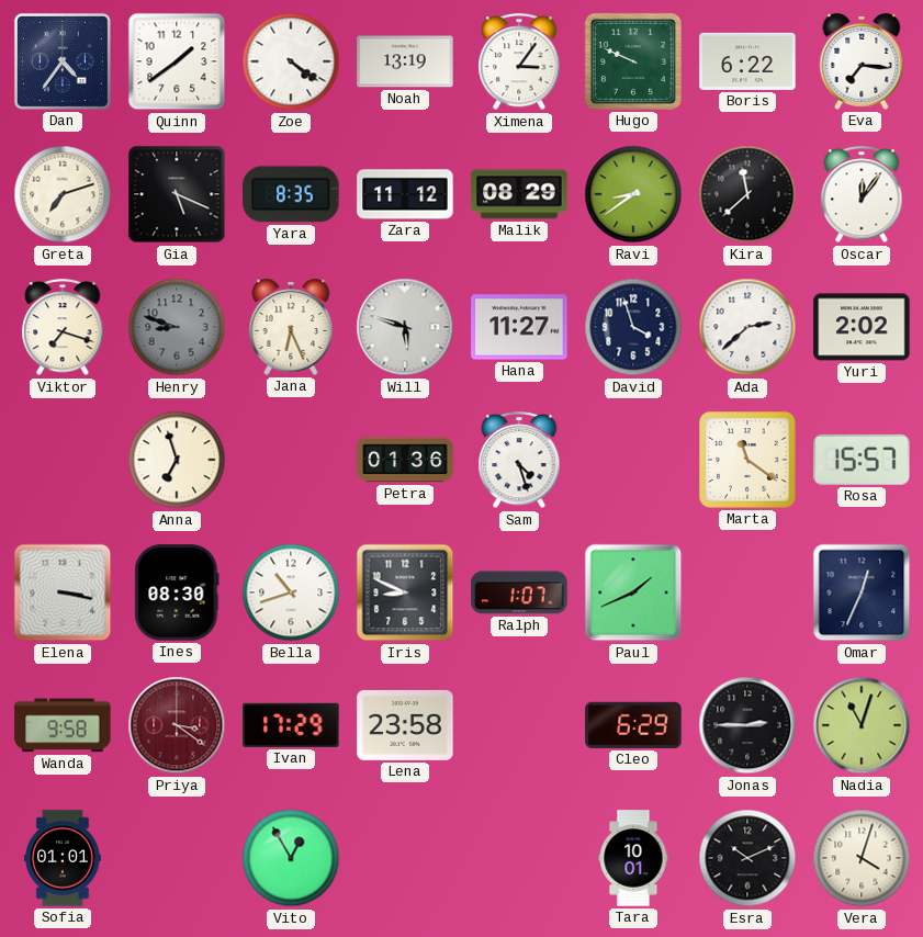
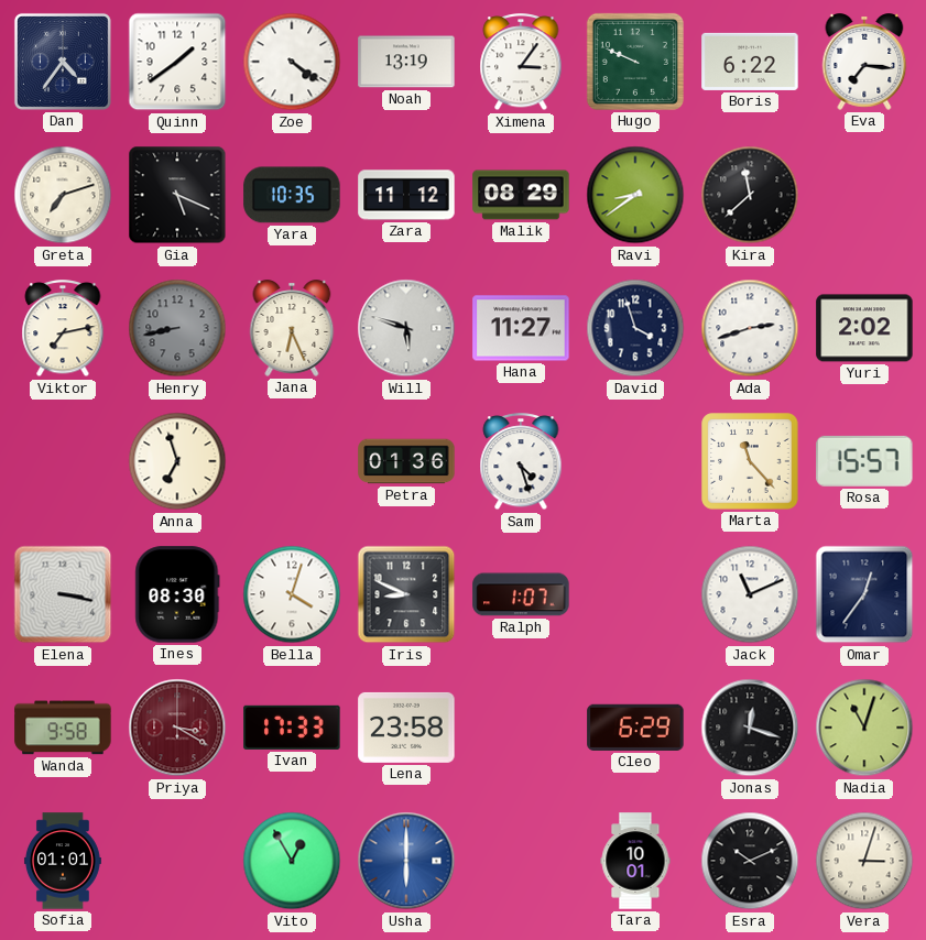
Yara: 8:35 -> 10:35
Oscar: 12:06 -> none
Viktor: 7:18 -> 7:13
Henry: 8:48 -> 8:43
Ada: 2:38 -> 2:42
Marta: 11:21 -> 11:23
Bella: 10:42 -> 4:03
Paul: 1:41 -> none
Jack: none -> 11:11
Omar: 12:34 -> 12:36
Priya: 3:21 -> 3:20
Ivan: 17:29 -> 17:33
Jonas: 2:45 -> 12:18
Usha: none -> 6:00
Vera: 4:03 -> 3:03
